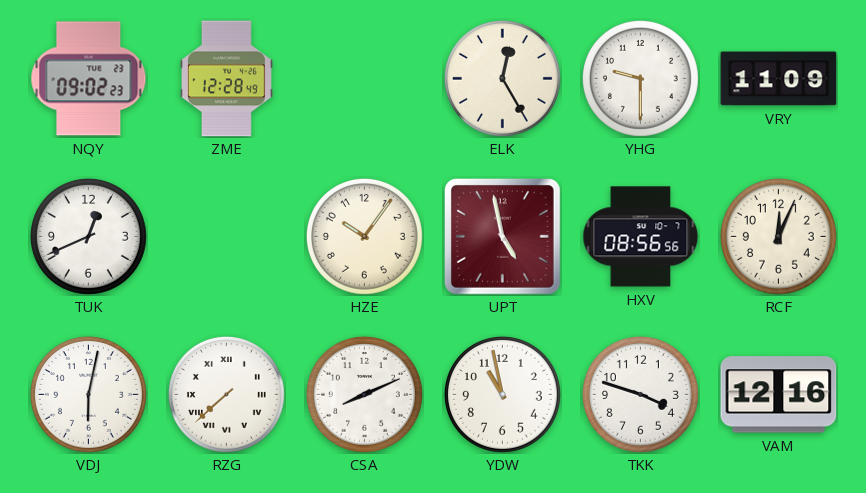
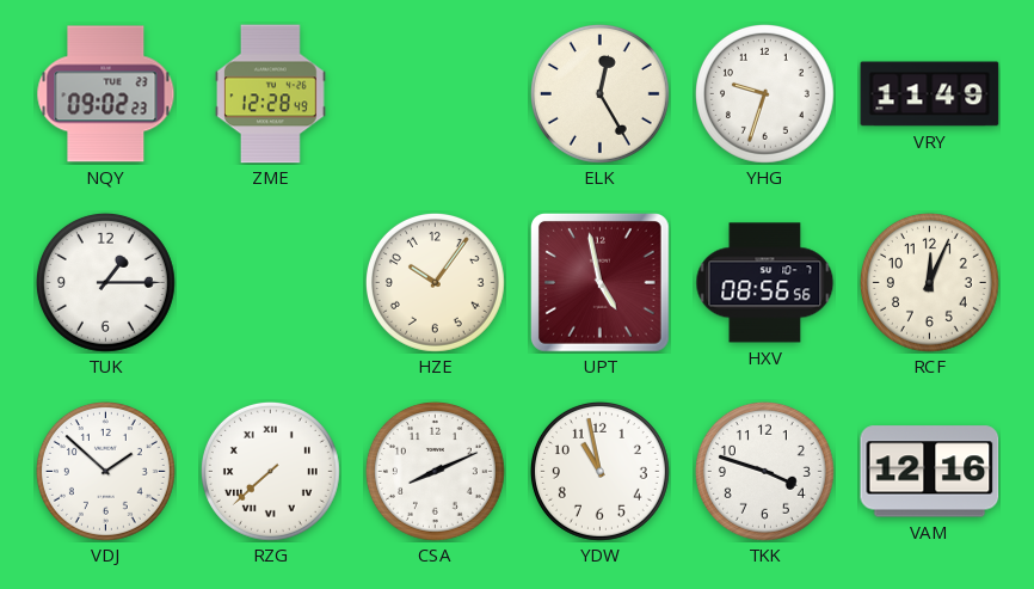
YHG: 9:30 -> 9:33
VRY: 11:09 -> 11:49
TUK: 12:41 -> 1:15
VDJ: 6:02 -> 1:52
